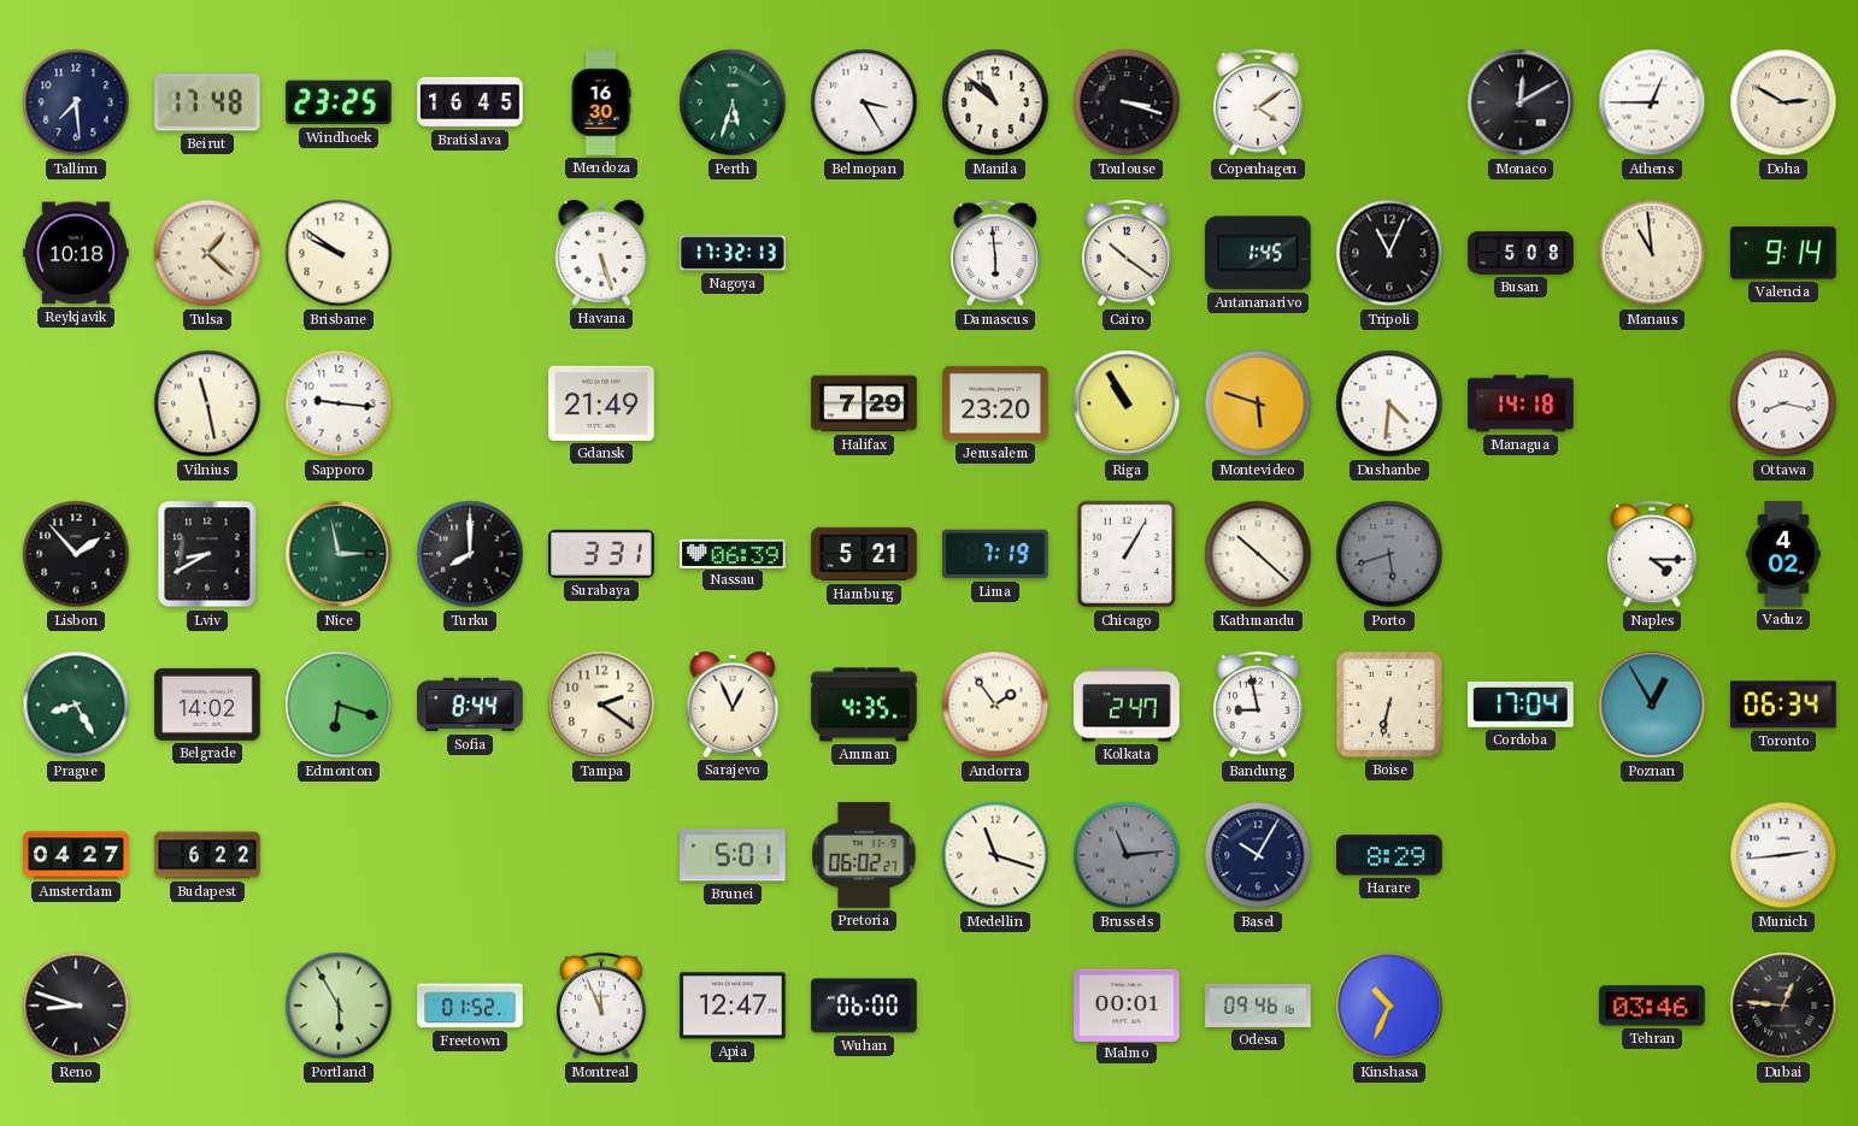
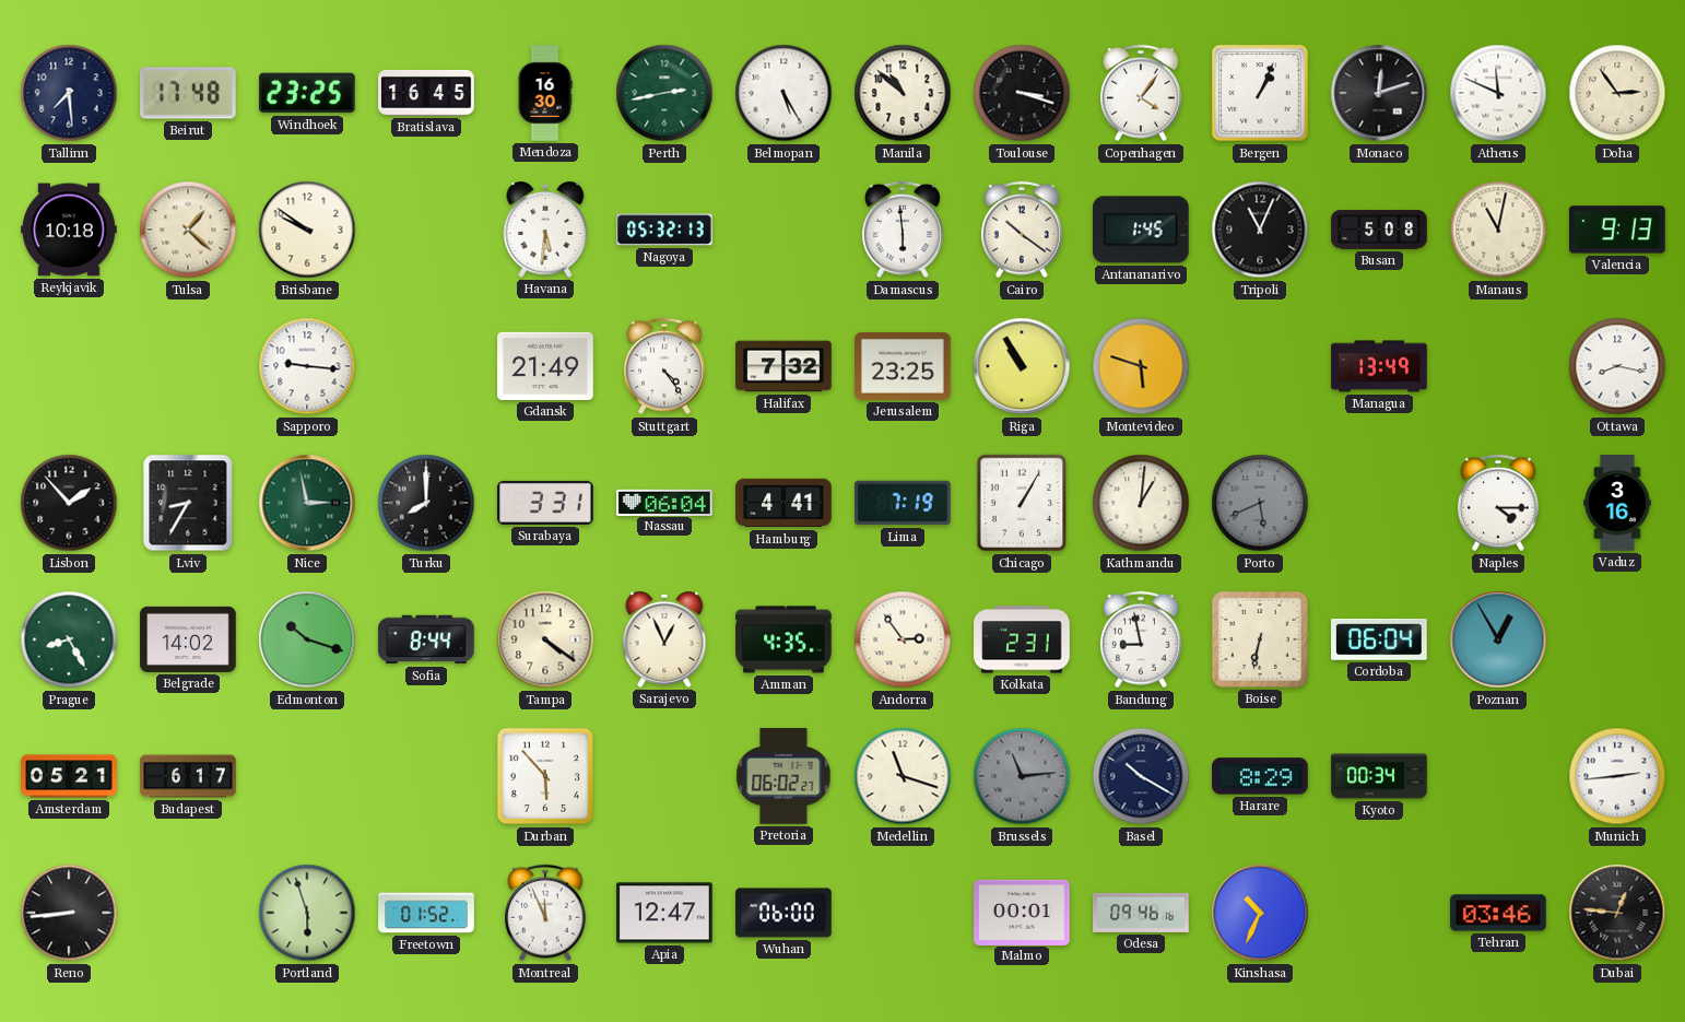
Perth: 5:33 -> 2:43
Belmopan: 3:25 -> 5:25
Copenhagen: 4:09 -> 4:06
Bergen: none -> 1:04
Monaco: 12:10 -> 12:12
Athens: 12:45 -> 11:49
Doha: 2:50 -> 2:54
Havana: 5:27 -> 5:31
Nagoya: 17:32 -> 05:32
Manaus: 10:59 -> 11:02
Valencia: 9:14 -> 9:13
Vilnius: 11:28 -> none
Stuttgart: none -> 4:24
Halifax: 7:29 -> 7:32
Jerusalem: 23:20 -> 23:25
Dushanbe: 4:31 -> none
Managua: 14:18 -> 13:49
Lviv: 8:40 -> 8:35
Nassau: 06:39 -> 06:04
Hamburg: 5:21 -> 4:41
Kathmandu: 10:22 -> 1:01
Porto: 5:42 -> 5:41
Vaduz: 4:02 -> 3:16
Edmonton: 6:18 -> 10:18
Tampa: 2:21 -> 4:21
Andorra: 1:54 -> 2:54
Kolkata: 2:47 -> 2:31
Cordoba: 17:04 -> 06:04
Toronto: 06:34 -> none
Amsterdam: 04:27 -> 05:21
Budapest: 6:22 -> 6:17
Durban: none -> 5:53
Brunei: 5:01 -> none
Basel: 10:05 -> 10:20
Kyoto: none -> 00:34
Reno: 8:48 -> 8:44
Portland: 5:55 -> 5:57
